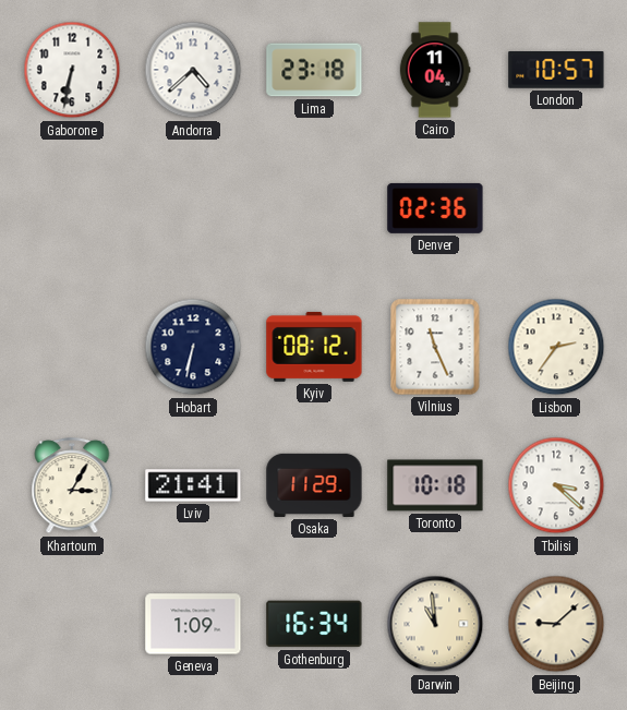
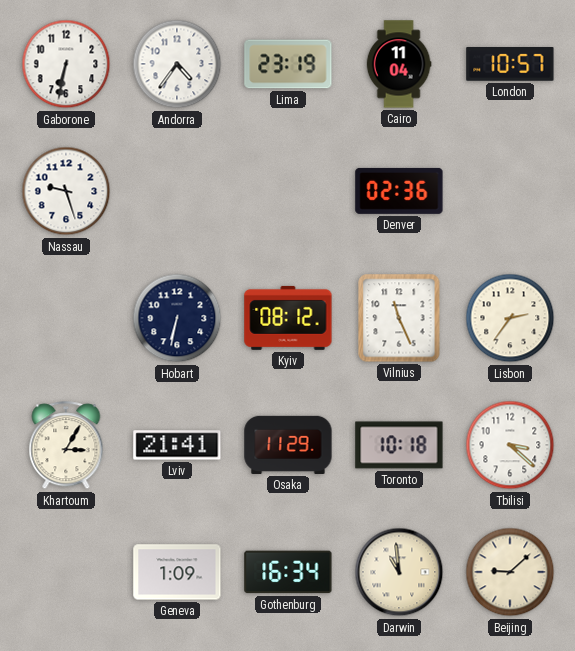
Andorra: 4:38 -> 4:36
Lima: 23:18 -> 23:19
Nassau: none -> 9:27
